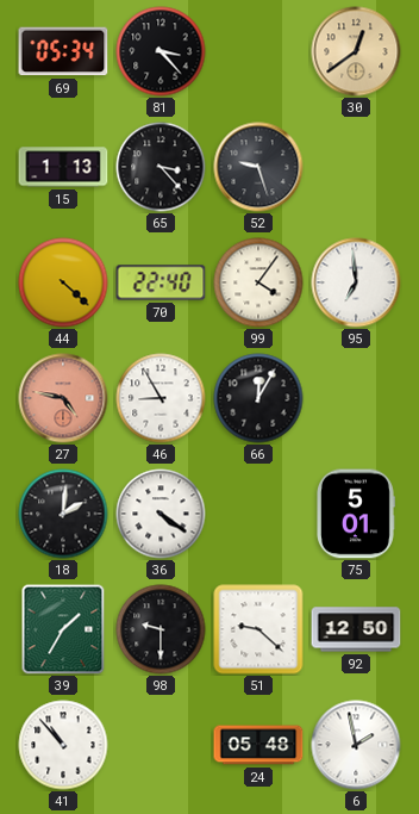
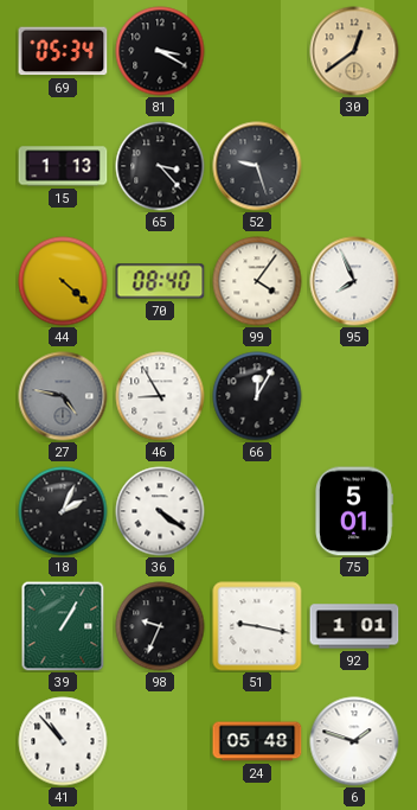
81: 3:23 -> 3:20
70: 22:40 -> 08:40
95: 6:59 -> 7:56
27 dial: salmon -> grey
18: 2:01 -> 2:04
39: 1:35 -> 1:05
98: 9:30 -> 9:34
51: 9:22 -> 9:17
92: 12:50 -> 1:01
6: 1:58 -> 1:48
